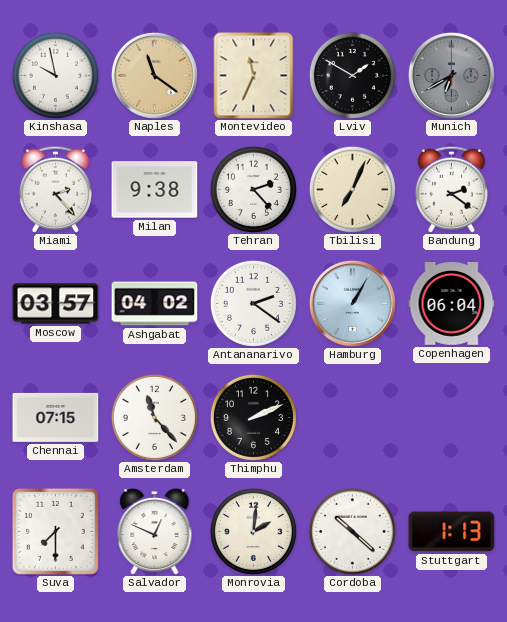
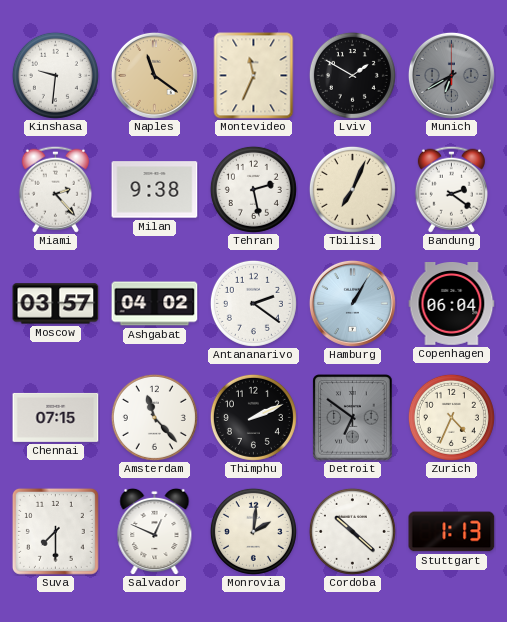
Kinshasa: 9:58 -> 9:31
Tehran: 2:23 -> 2:28
Detroit: none -> 6:51
Zurich: none -> 4:34
